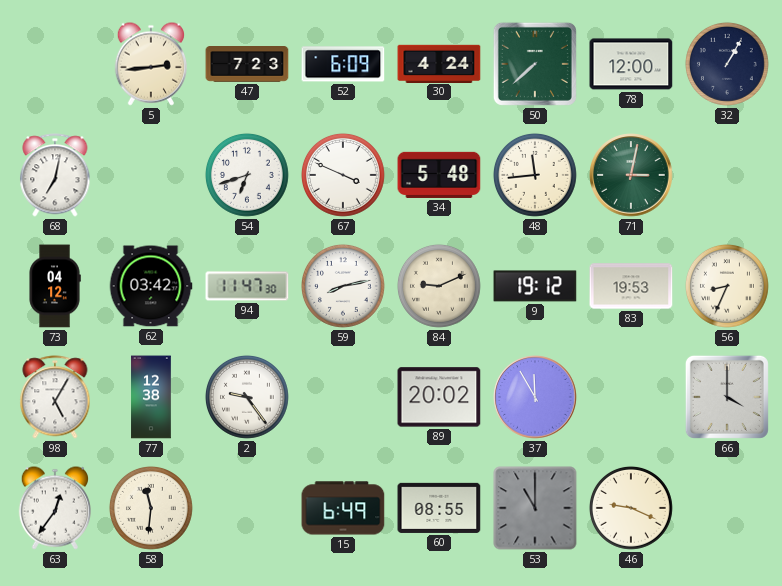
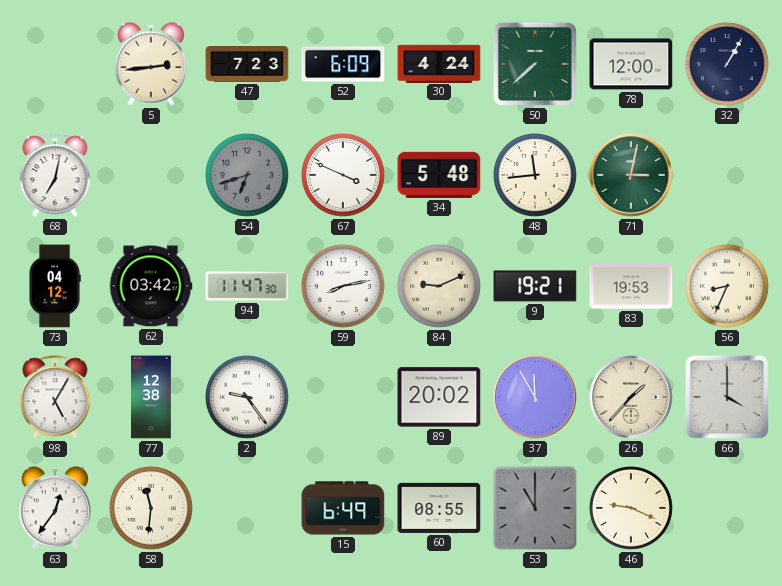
54 dial: white -> grey
9: 19:12 -> 19:21
26: none -> 1:37
